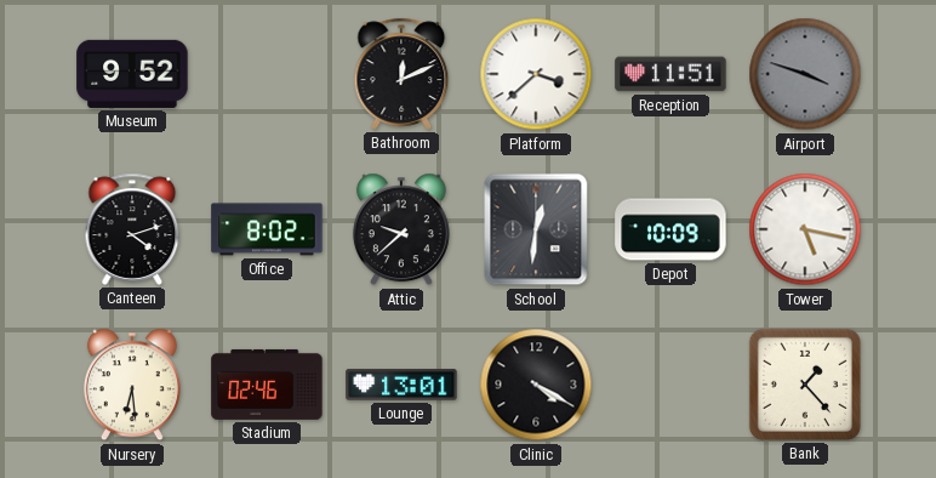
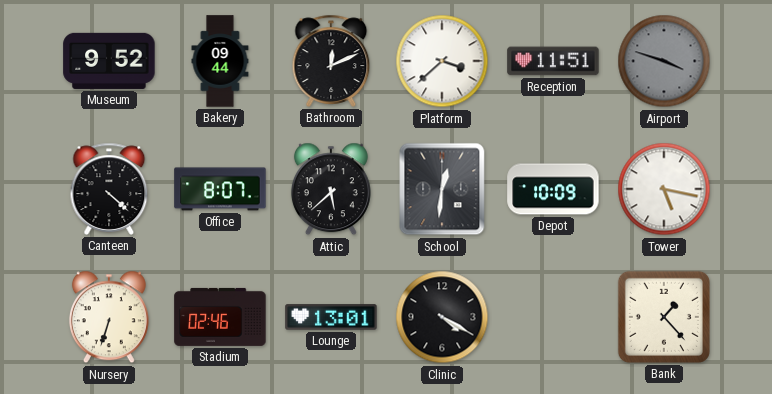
Bakery: none -> 09:44
Canteen: 4:12 -> 4:22
Office: 8:02 -> 8:07
Attic: 9:38 -> 5:38
Nursery: 6:29 -> 6:33
